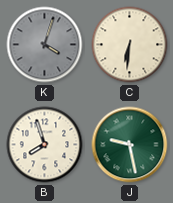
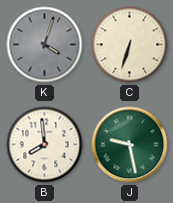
C: 6:31 -> 6:33
B: 7:57 -> 7:59
